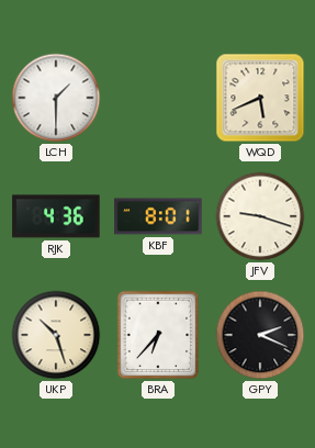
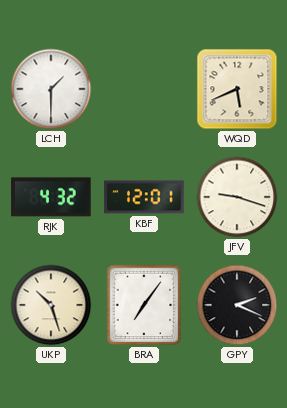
RJK: 4:36 -> 4:32
KBF: 8:01 -> 12:01
BRA: 6:37 -> 7:06
